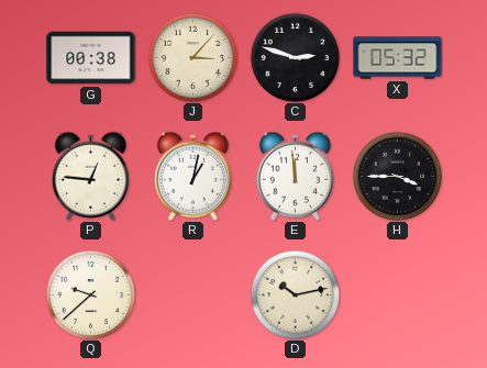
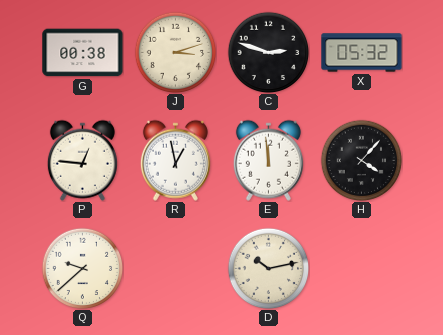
J: 3:07 -> 3:12
R: 1:02 -> 12:58
H: 3:45 -> 4:07
